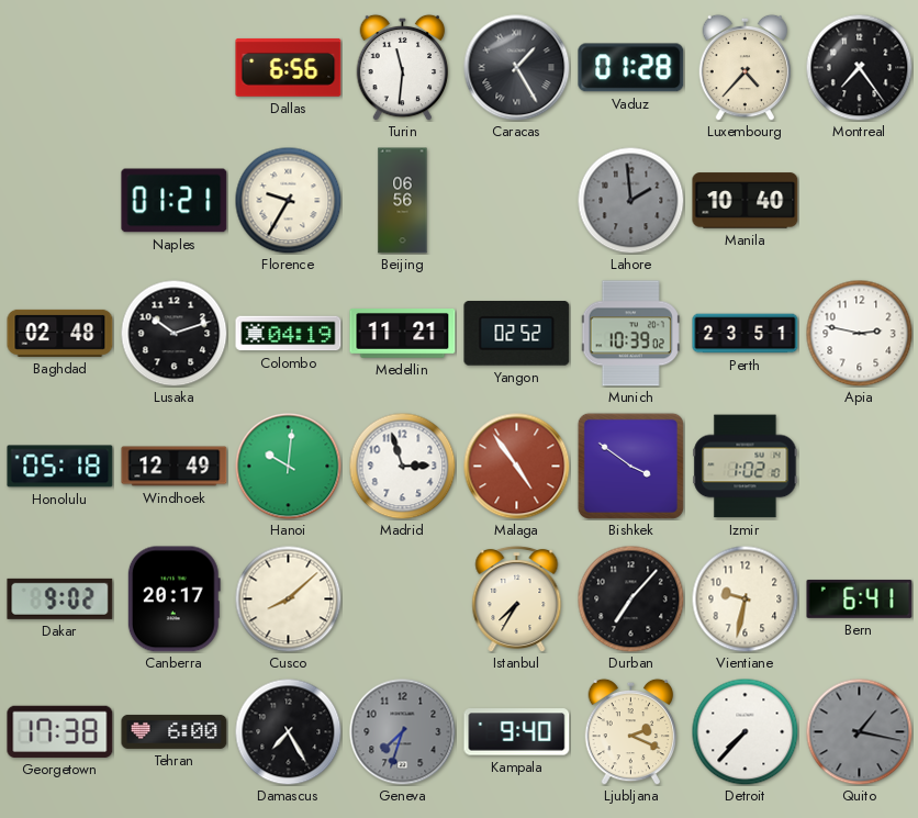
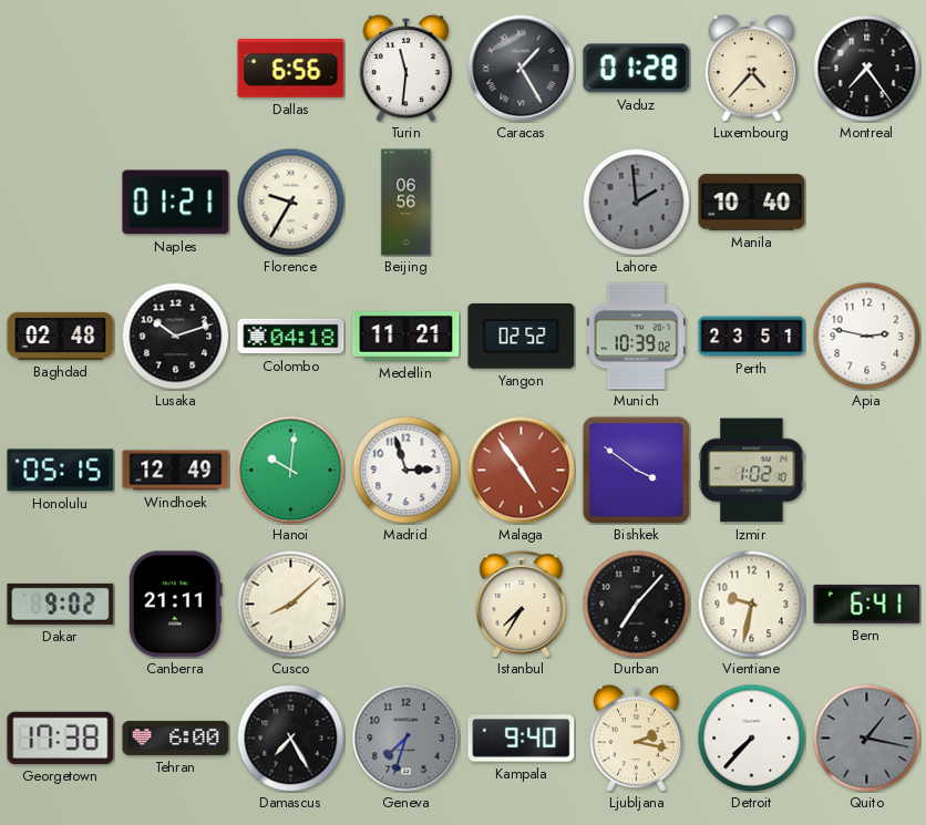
Colombo: 04:19 -> 04:18
Honolulu: 05:18 -> 05:15
Canberra: 20:17 -> 21:11
Ljubljana: 2:19 -> 2:17
